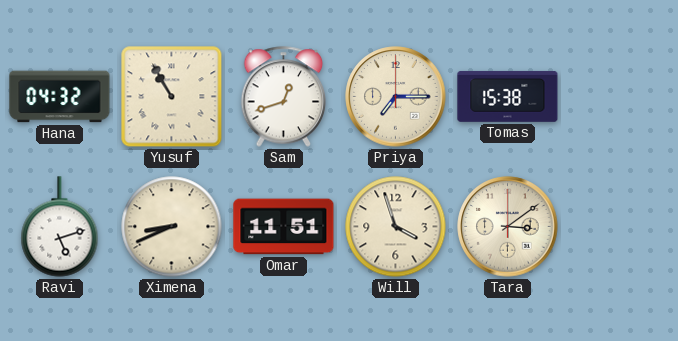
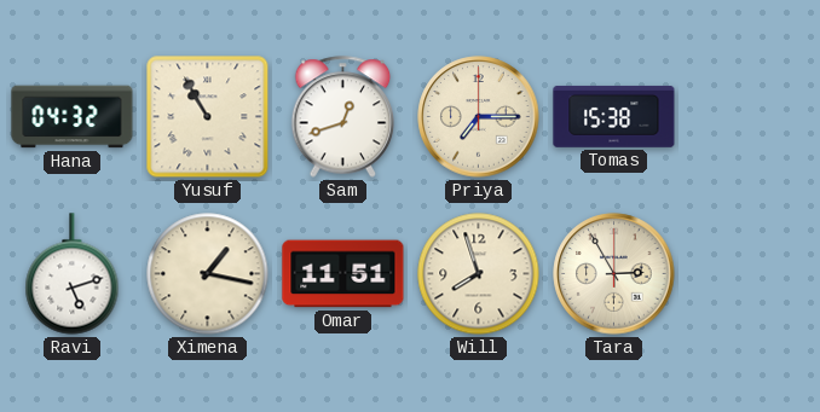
Ximena: 8:41 -> 1:17
Will: 3:57 -> 7:57
Tara: 3:09 -> 2:55
